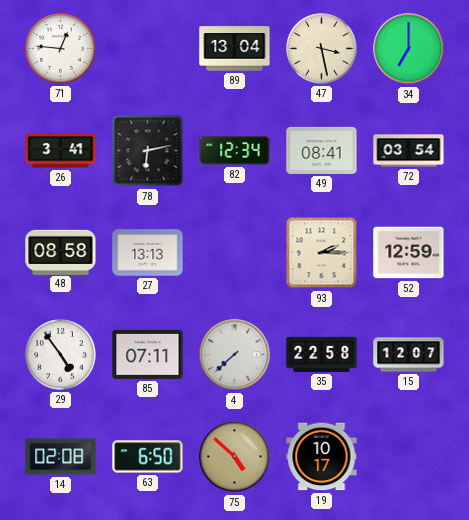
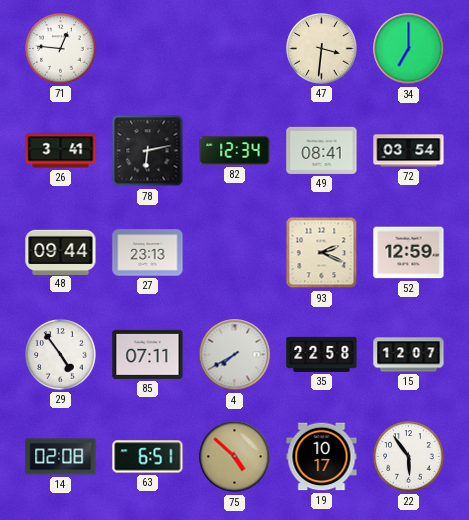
89: 13:04 -> none
47: 3:28 -> 3:31
48: 08:58 -> 09:44
27: 13:13 -> 23:13
93: 2:15 -> 2:19
4: 7:38 -> 7:40
63: 6:50 -> 6:51
22: none -> 5:54
